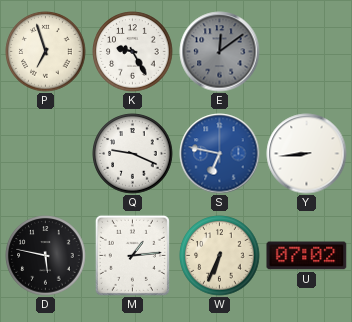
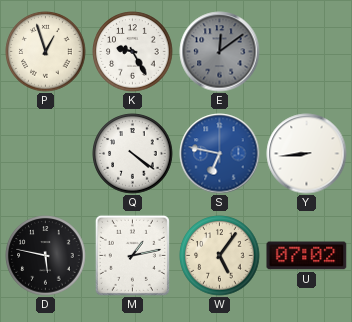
P: 6:57 -> 12:57
Q: 9:19 -> 4:21
M: 1:14 -> 1:13
W: 6:34 -> 5:06
